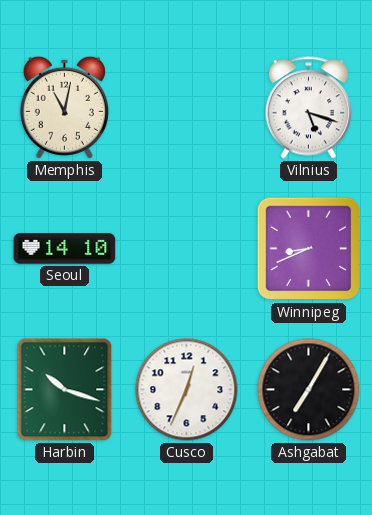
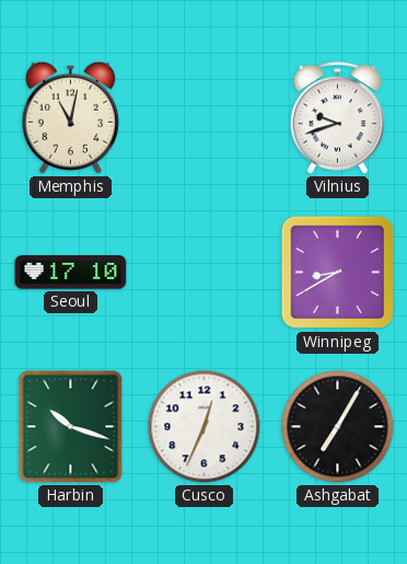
Vilnius: 5:18 -> 9:42
Seoul: 14:10 -> 17:10
Winnipeg: 8:41 -> 8:40
